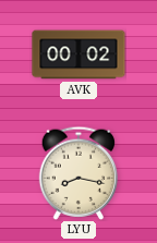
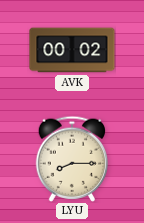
LYU: 8:17 -> 8:15
